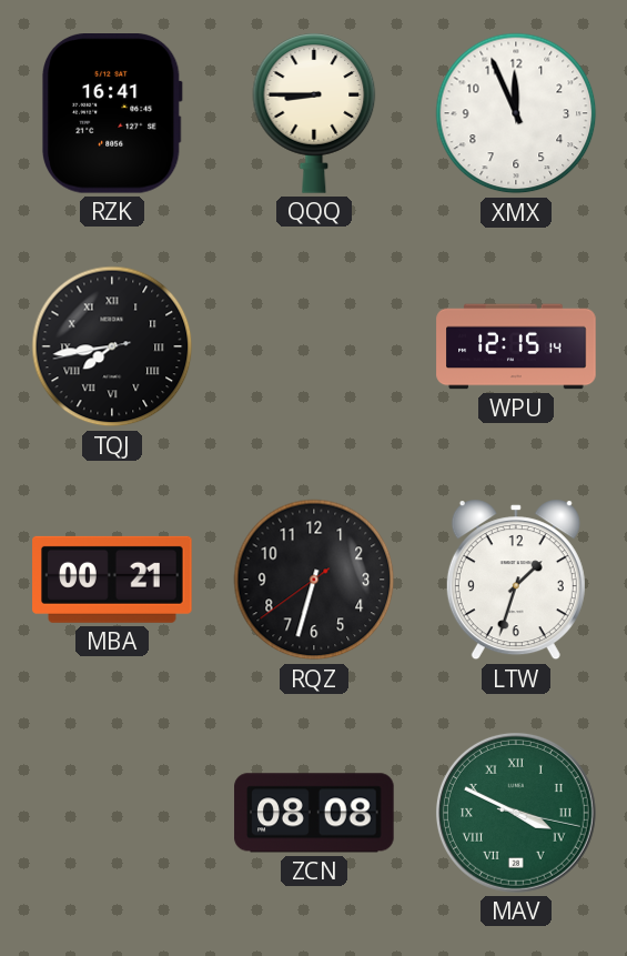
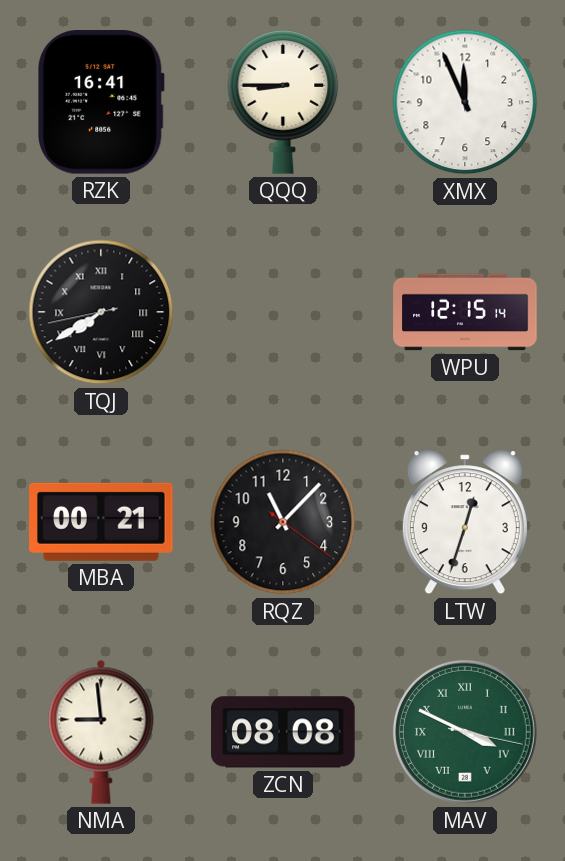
TQJ: 7:43 -> 7:39
RQZ: 6:32 -> 11:07
LTW: 1:33 -> 12:33
NMA: none -> 8:59
